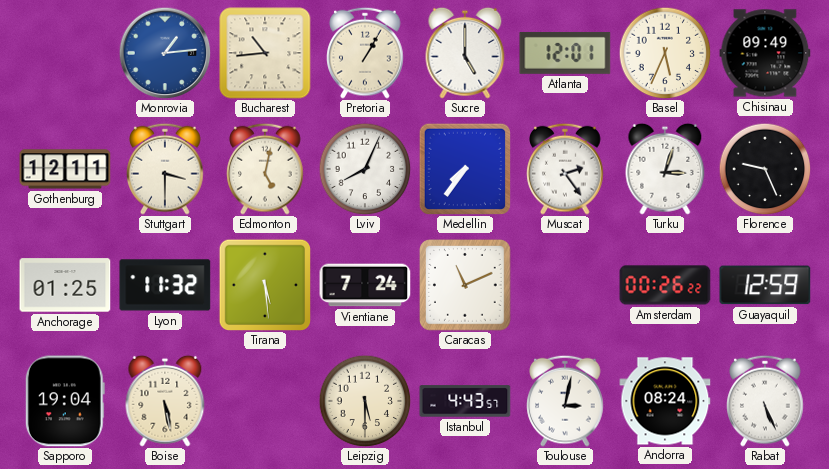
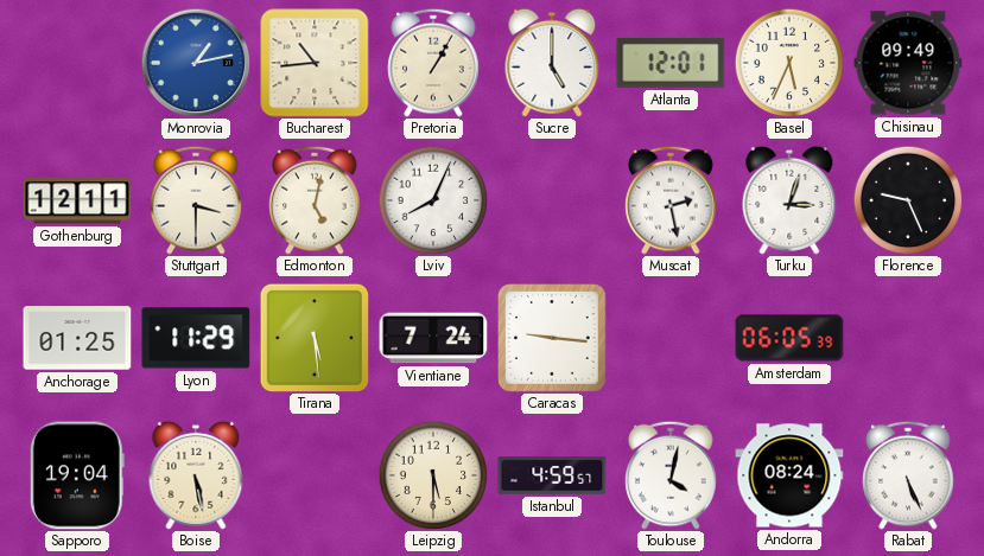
Monrovia: 1:14 -> 1:13
Medellin: 7:36 -> none
Muscat: 2:24 -> 2:28
Lyon: 11:32 -> 11:29
Caracas: 11:11 -> 9:16
Amsterdam: 00:26 -> 06:05
Guayaquil: 12:59 -> none
Istanbul: 4:43 -> 4:59
Toulouse: 3:02 -> 4:02
